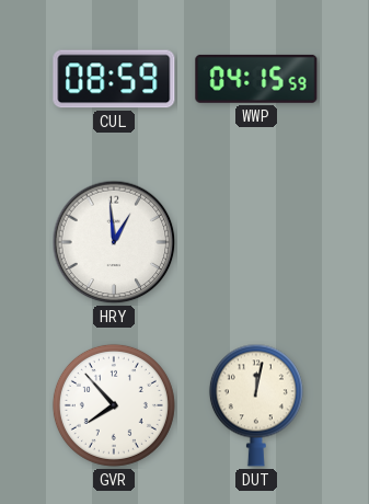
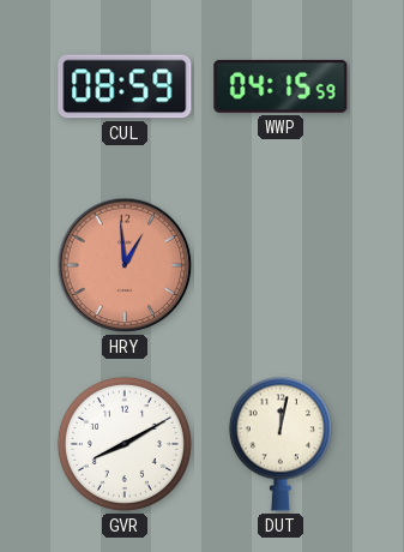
HRY dial: white -> salmon
GVR: 7:53 -> 8:10
